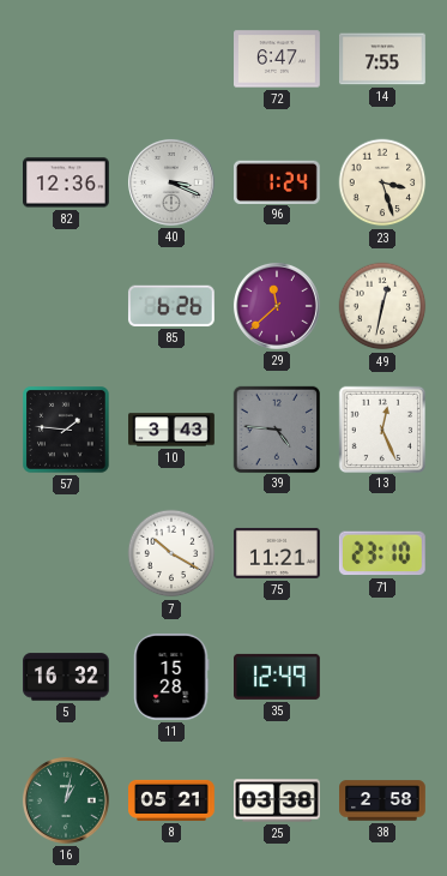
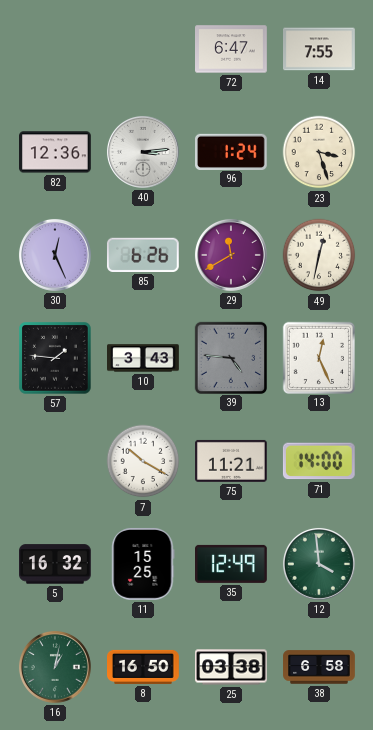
40: 3:19 -> 3:14
30: none -> 12:26
29: 11:38 -> 11:40
71: 23:10 -> 14:00
11: 15:28 -> 15:25
12: none -> 3:59
8: 05:21 -> 16:50
38: 2:58 -> 6:58
